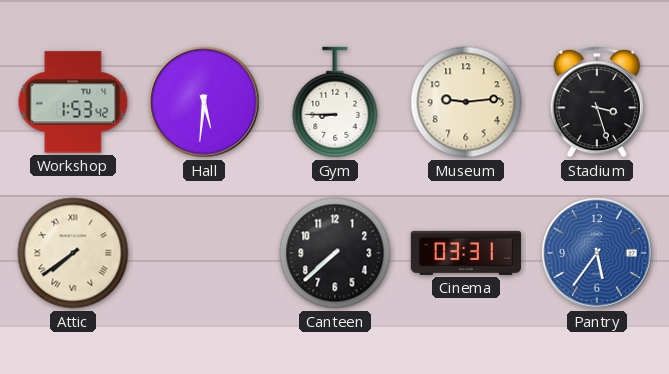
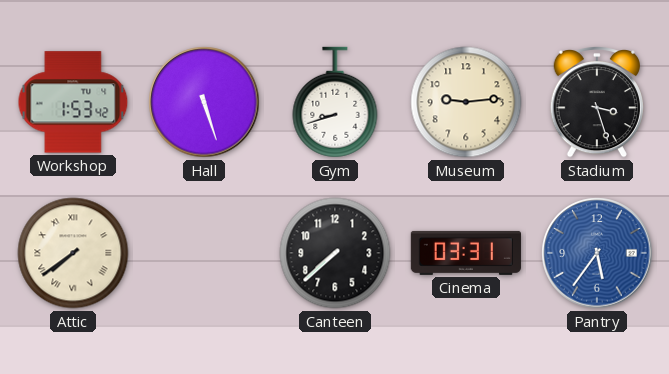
Hall: 5:31 -> 5:27
Gym: 8:45 -> 8:42
